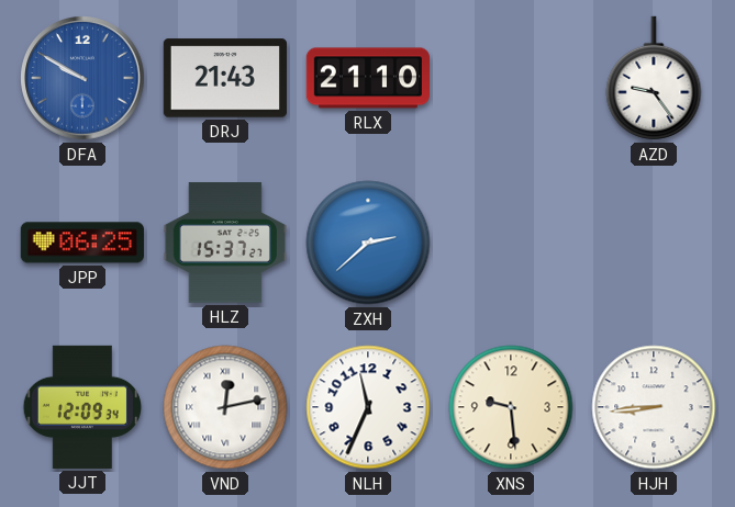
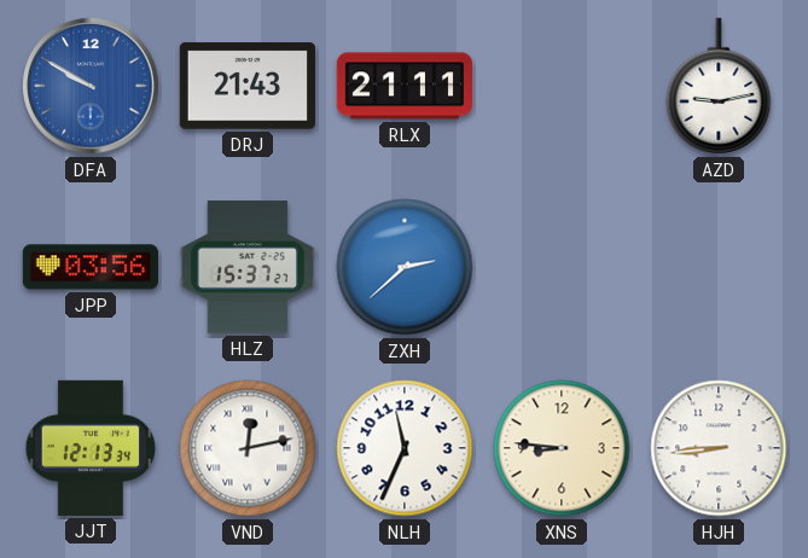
RLX: 21:10 -> 21:11
AZD: 9:24 -> 9:13
JPP: 06:25 -> 03:56
JJT: 12:09 -> 12:13
XNS: 9:29 -> 8:46
